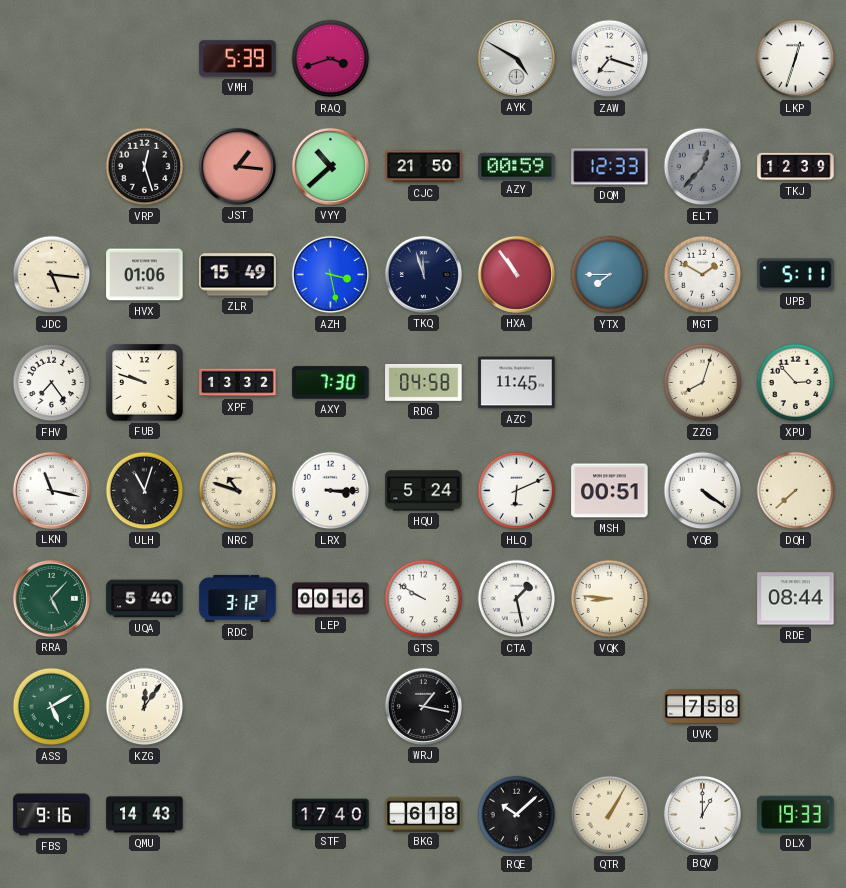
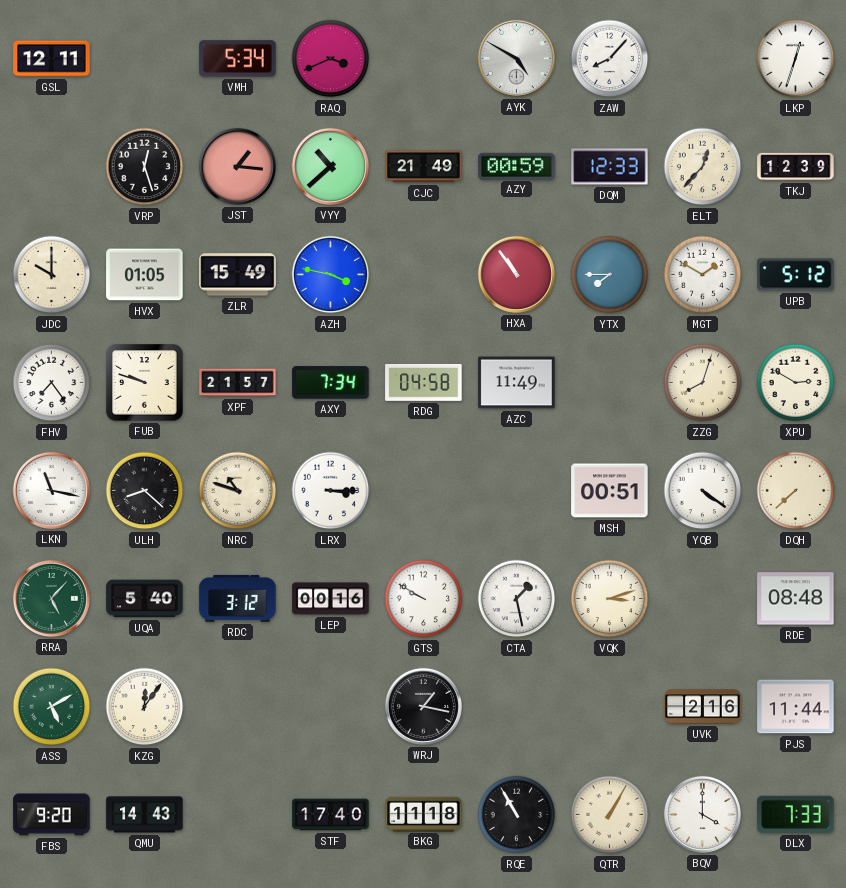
GSL: none -> 12:11
VMH: 5:39 -> 5:34
RAQ: 3:42 -> 3:41
ZAW: 7:18 -> 8:07
CJC: 21:50 -> 21:49
ELT dial: grey -> cream
JDC: 5:16 -> 10:00
HVX: 01:06 -> 01:05
AZH: 3:28 -> 3:47
TKQ: 11:57 -> none
UPB: 5:11 -> 5:12
XPF: 13:32 -> 21:57
AXY: 7:30 -> 7:34
AZC: 11:45 -> 11:49
XPU: 2:53 -> 2:50
ULH: 11:03 -> 8:22
HQU: 5:24 -> none
HLQ: 6:11 -> none
VQK: 8:46 -> 3:12
RDE: 08:44 -> 08:48
UVK: 7:58 -> 2:16
PJS: none -> 11:44
FBS: 9:16 -> 9:20
BKG: 6:18 -> 11:18
RQE: 10:08 -> 10:55
BQV: 1:00 -> 4:00
DLX: 19:33 -> 7:33
